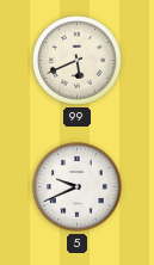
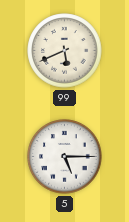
5: 9:41 -> 5:15
